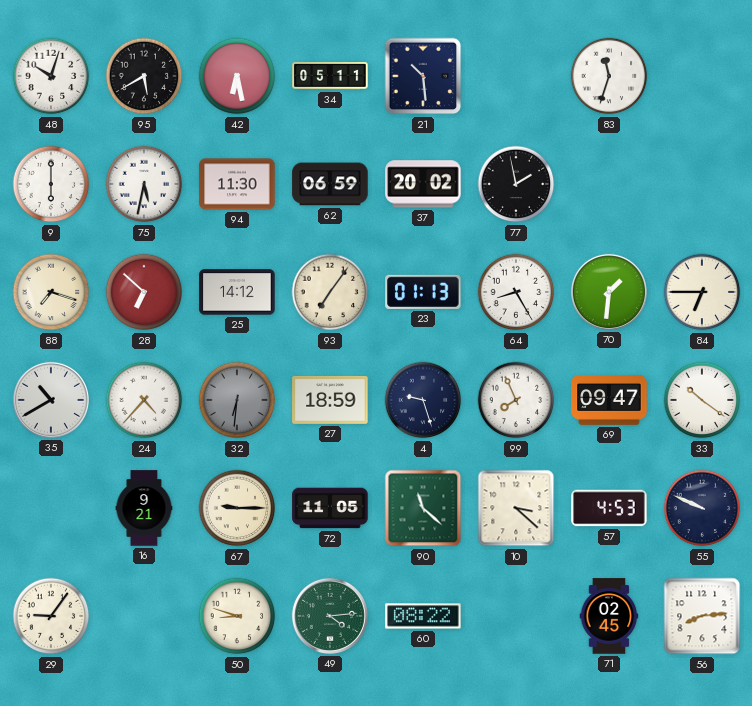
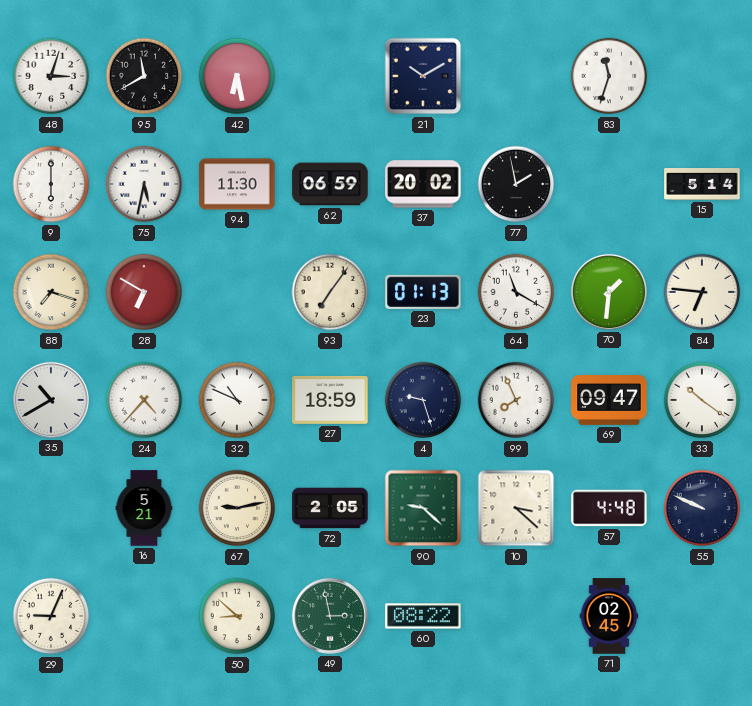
48: 10:03 -> 3:03
95: 5:40 -> 11:40
34: 05:11 -> none
21: 10:29 -> 10:10
15: none -> 5:14
28: 6:52 -> 6:50
25: 14:12 -> none
64: 8:25 -> 11:20
84: 6:45 -> 6:46
32: 6:31 -> 10:49
32 dial: grey -> white
16: 9:21 -> 5:21
67: 9:15 -> 9:13
72: 11:05 -> 2:05
90: 11:22 -> 9:22
57: 4:53 -> 4:48
29: 9:06 -> 9:04
50: 8:48 -> 8:52
49: 4:14 -> 2:58
56: 8:14 -> none
